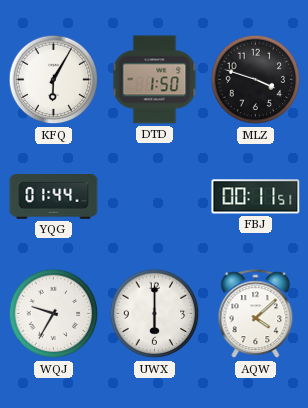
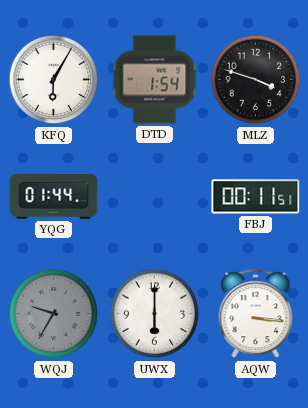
DTD: 1:50 -> 1:54
WQJ dial: white -> grey
AQW: 4:08 -> 3:16
